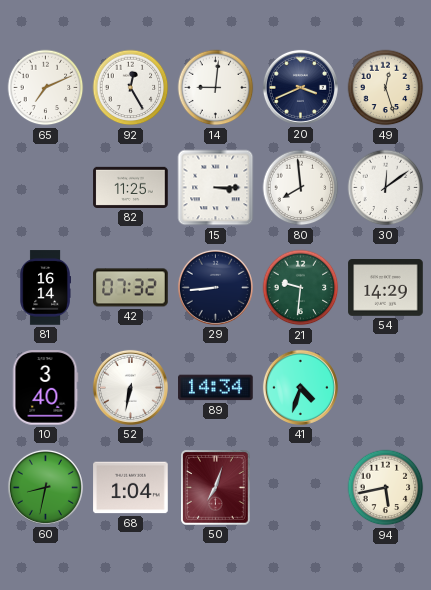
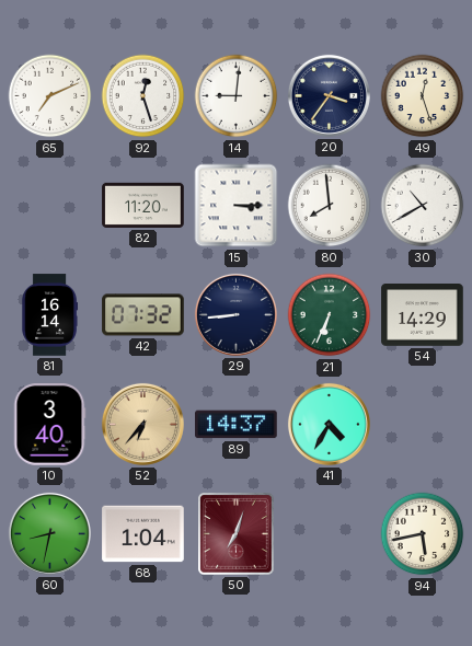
92: 12:25 -> 12:27
20: 3:41 -> 3:36
82: 11:25 -> 11:20
30: 12:09 -> 10:40
21: 9:31 -> 6:34
52: 6:32 -> 6:37
52 dial: white -> champagne
89: 14:34 -> 14:37
41: 4:33 -> 4:35
